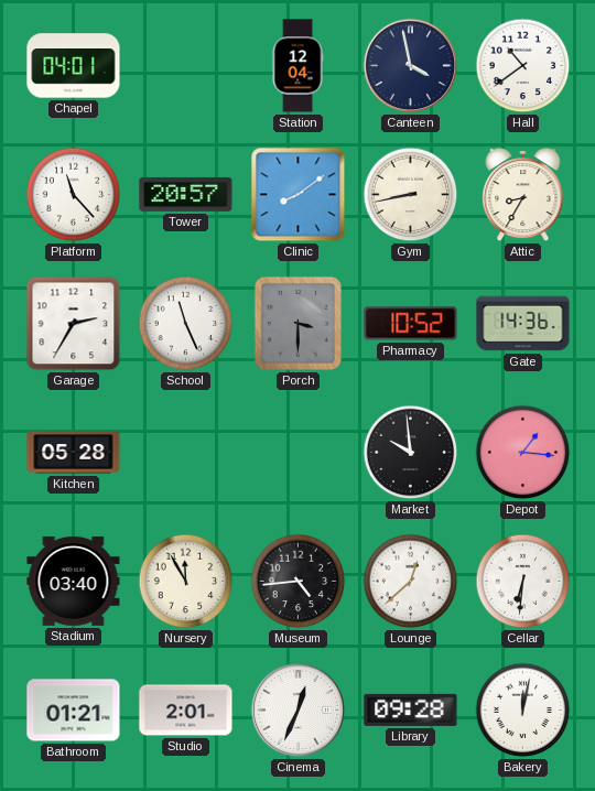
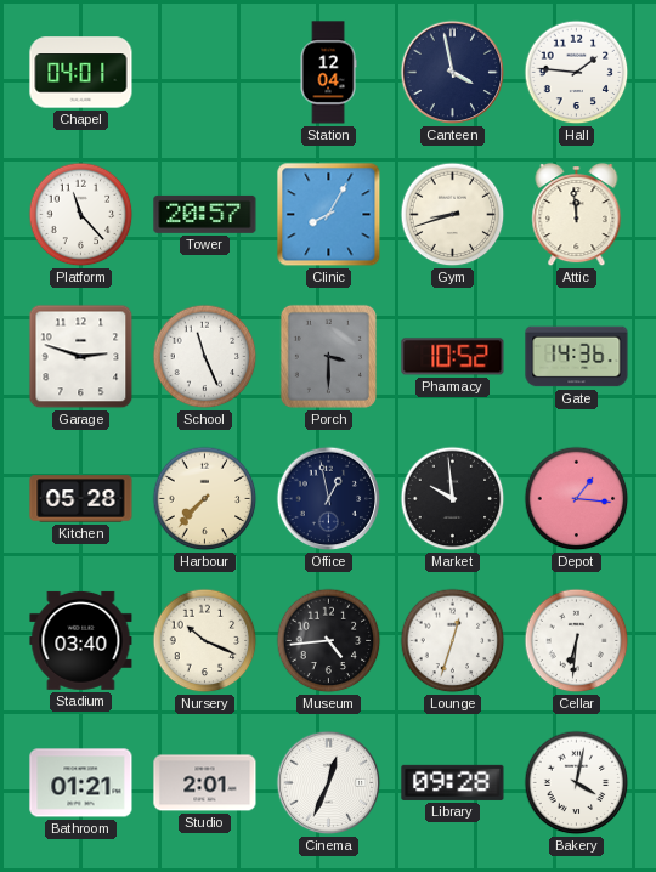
Hall: 10:39 -> 1:46
Clinic: 8:09 -> 8:05
Gym: 8:43 -> 8:42
Attic: 8:35 -> 11:59
Garage: 2:35 -> 2:48
Harbour: none -> 7:37
Office: none -> 12:58
Nursery: 11:55 -> 10:19
Lounge: 12:38 -> 12:33
Bakery: 12:02 -> 4:02
